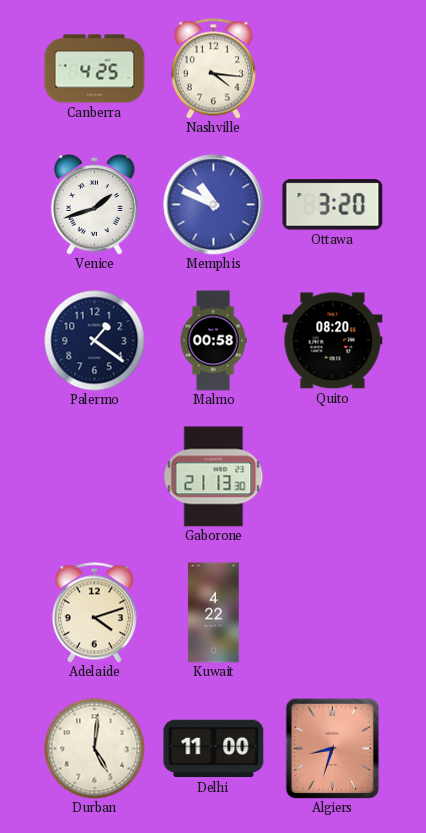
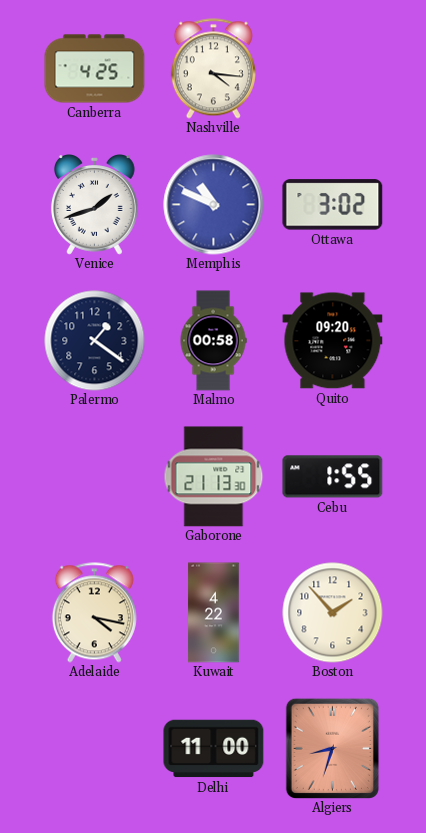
Ottawa: 3:20 -> 3:02
Quito: 08:20 -> 09:20
Cebu: none -> 1:55
Adelaide: 4:12 -> 4:17
Boston: none -> 1:53
Durban: 5:01 -> none
